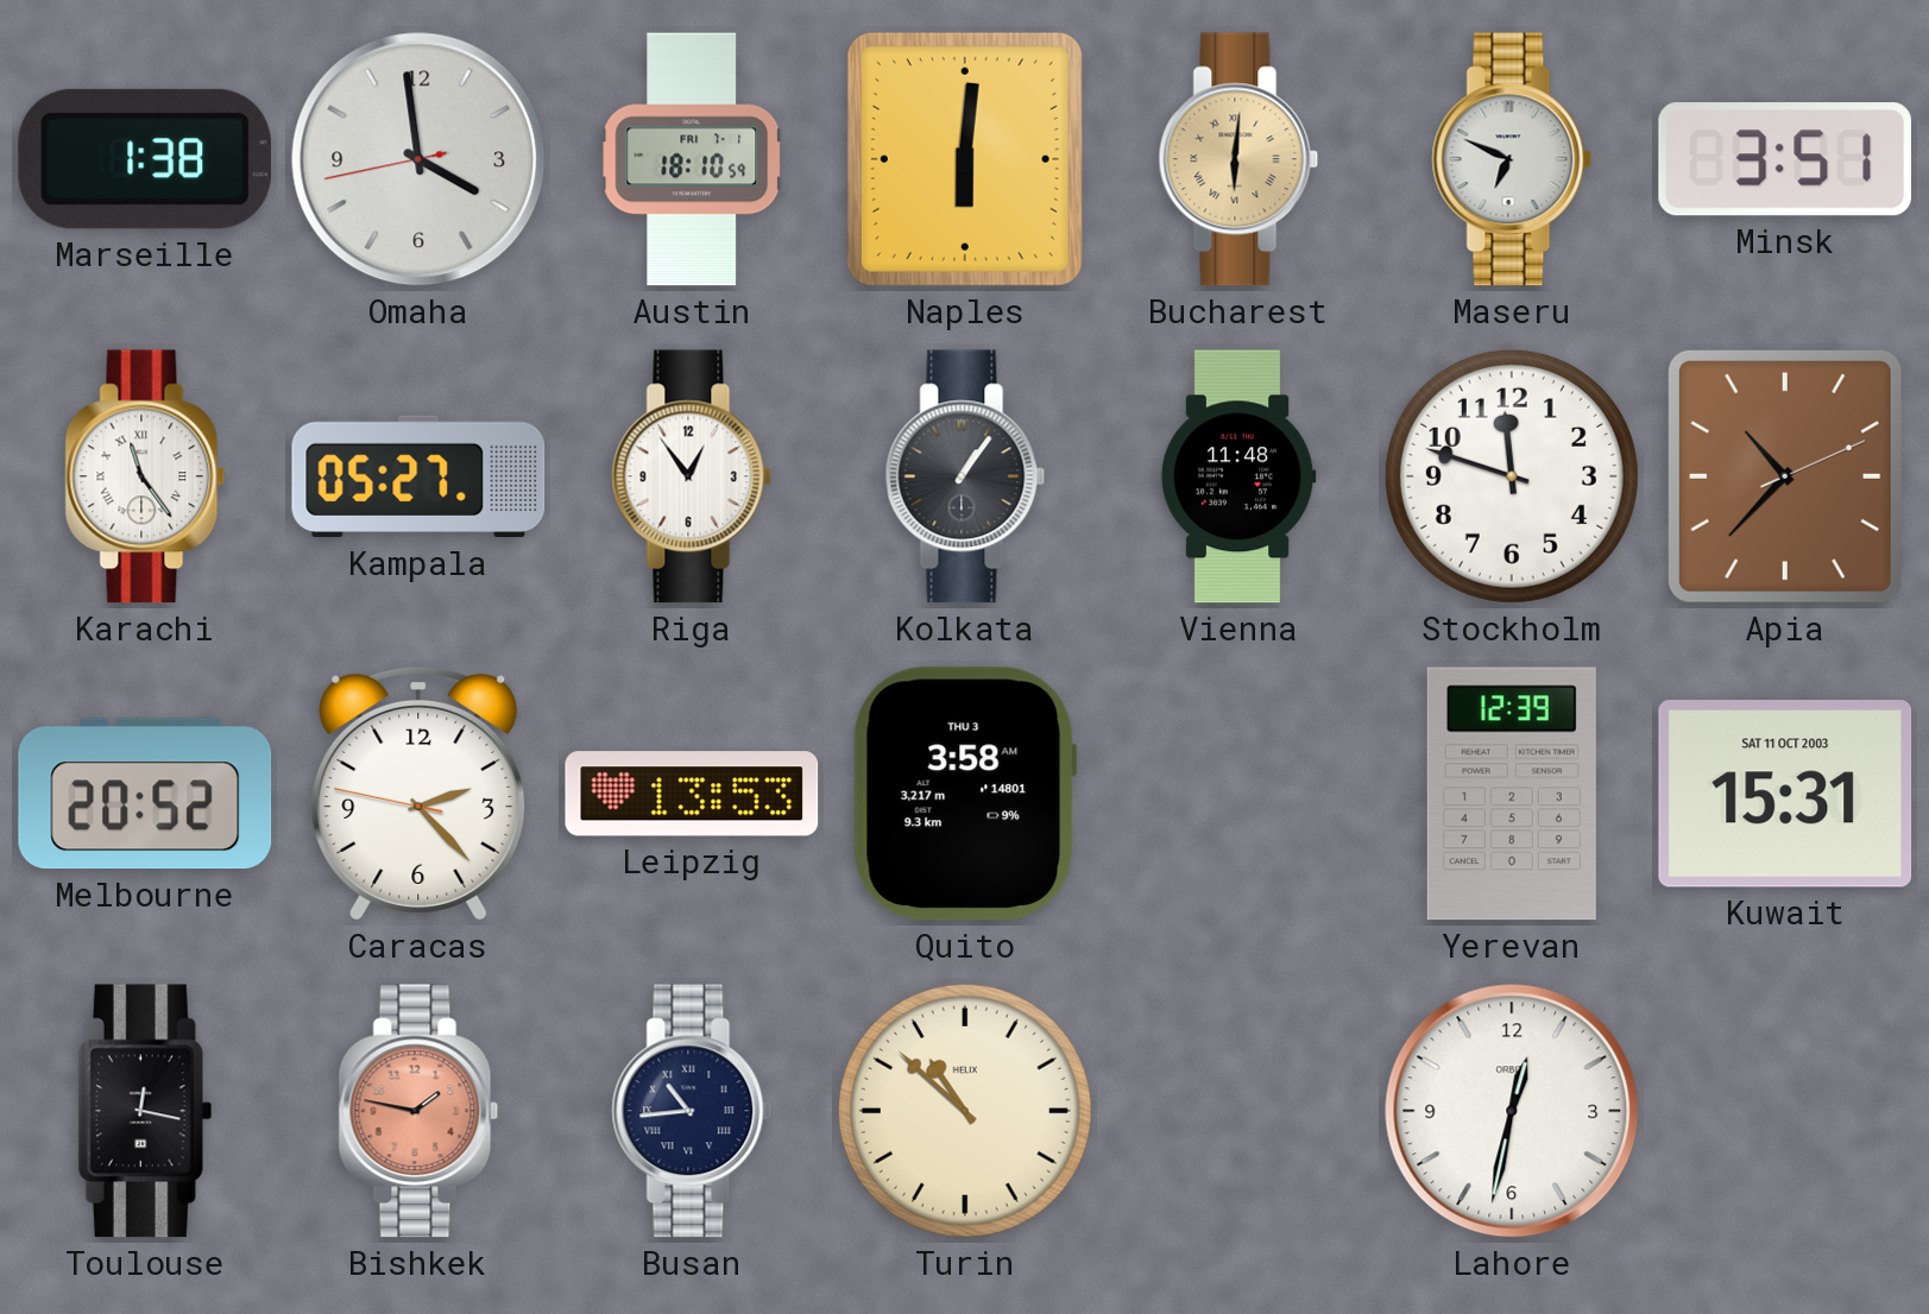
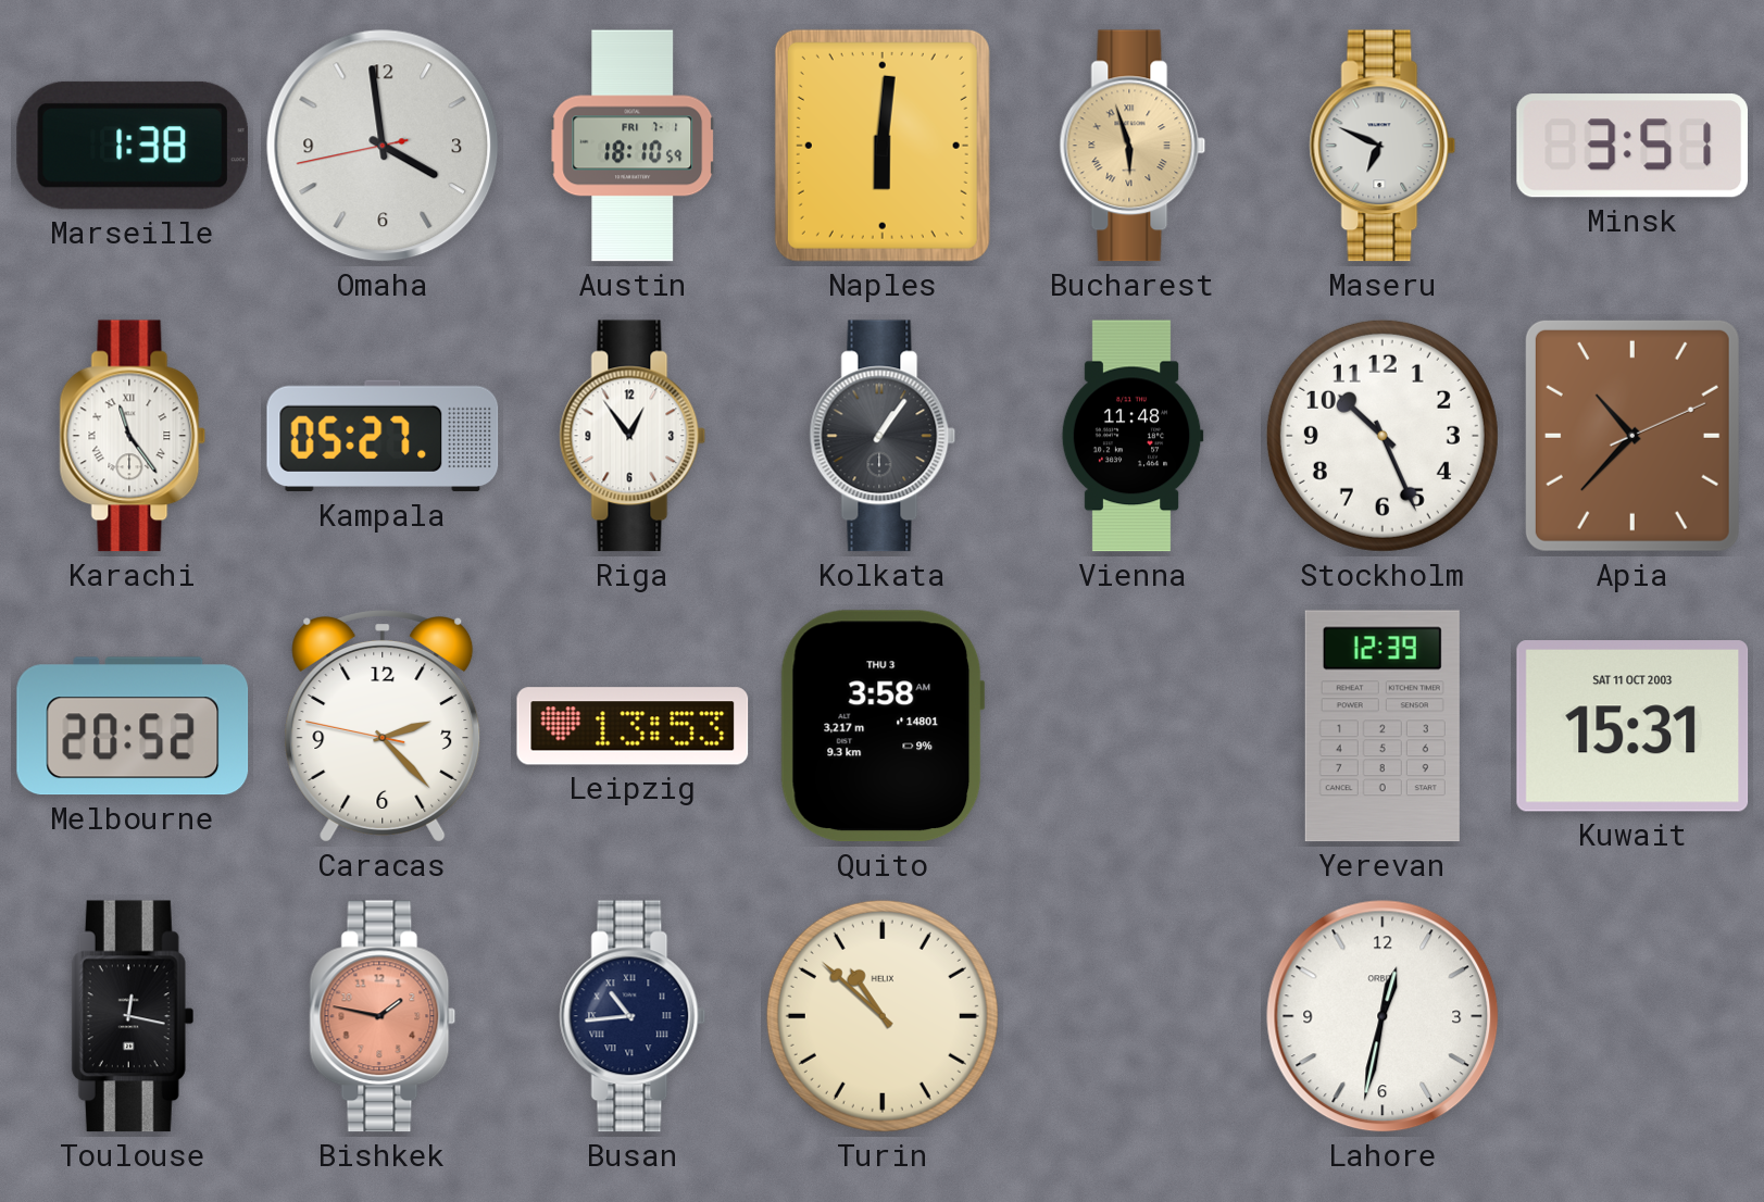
Bucharest: 6:01 -> 5:57
Stockholm: 11:48 -> 10:26
